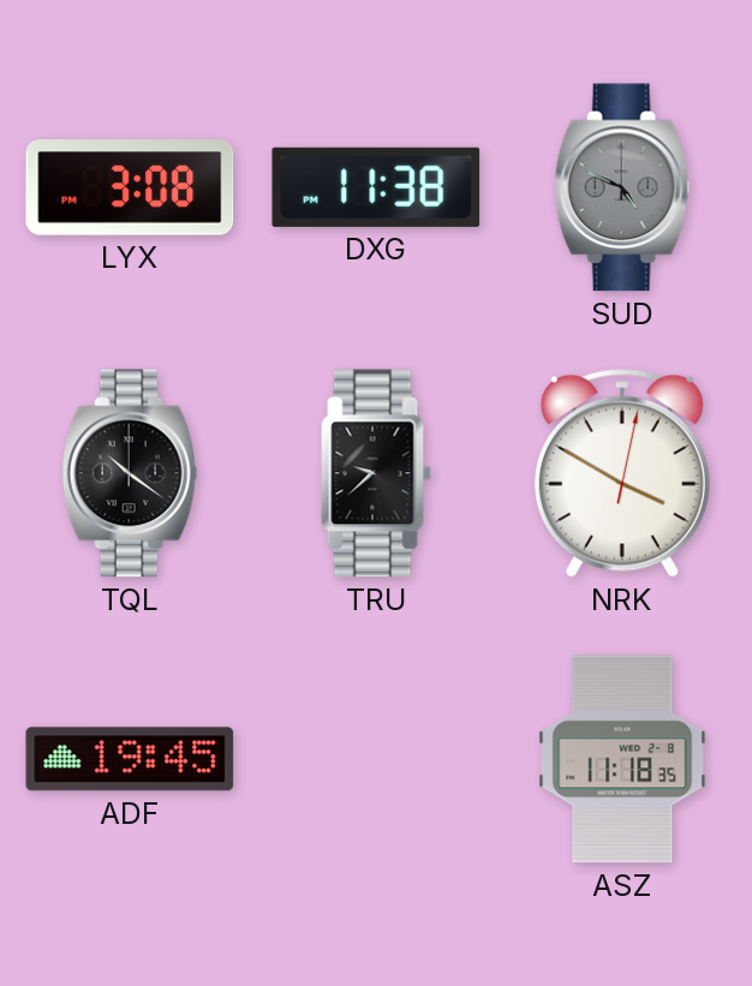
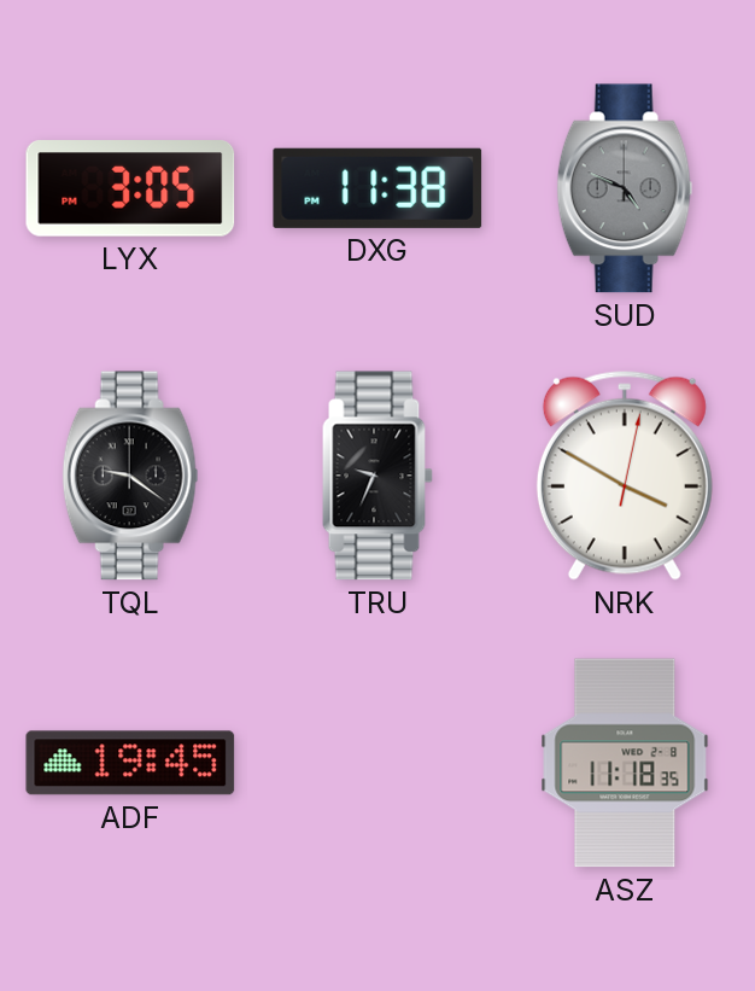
LYX: 3:08 -> 3:05
TQL: 10:21 -> 9:21
TRU: 9:38 -> 9:34
